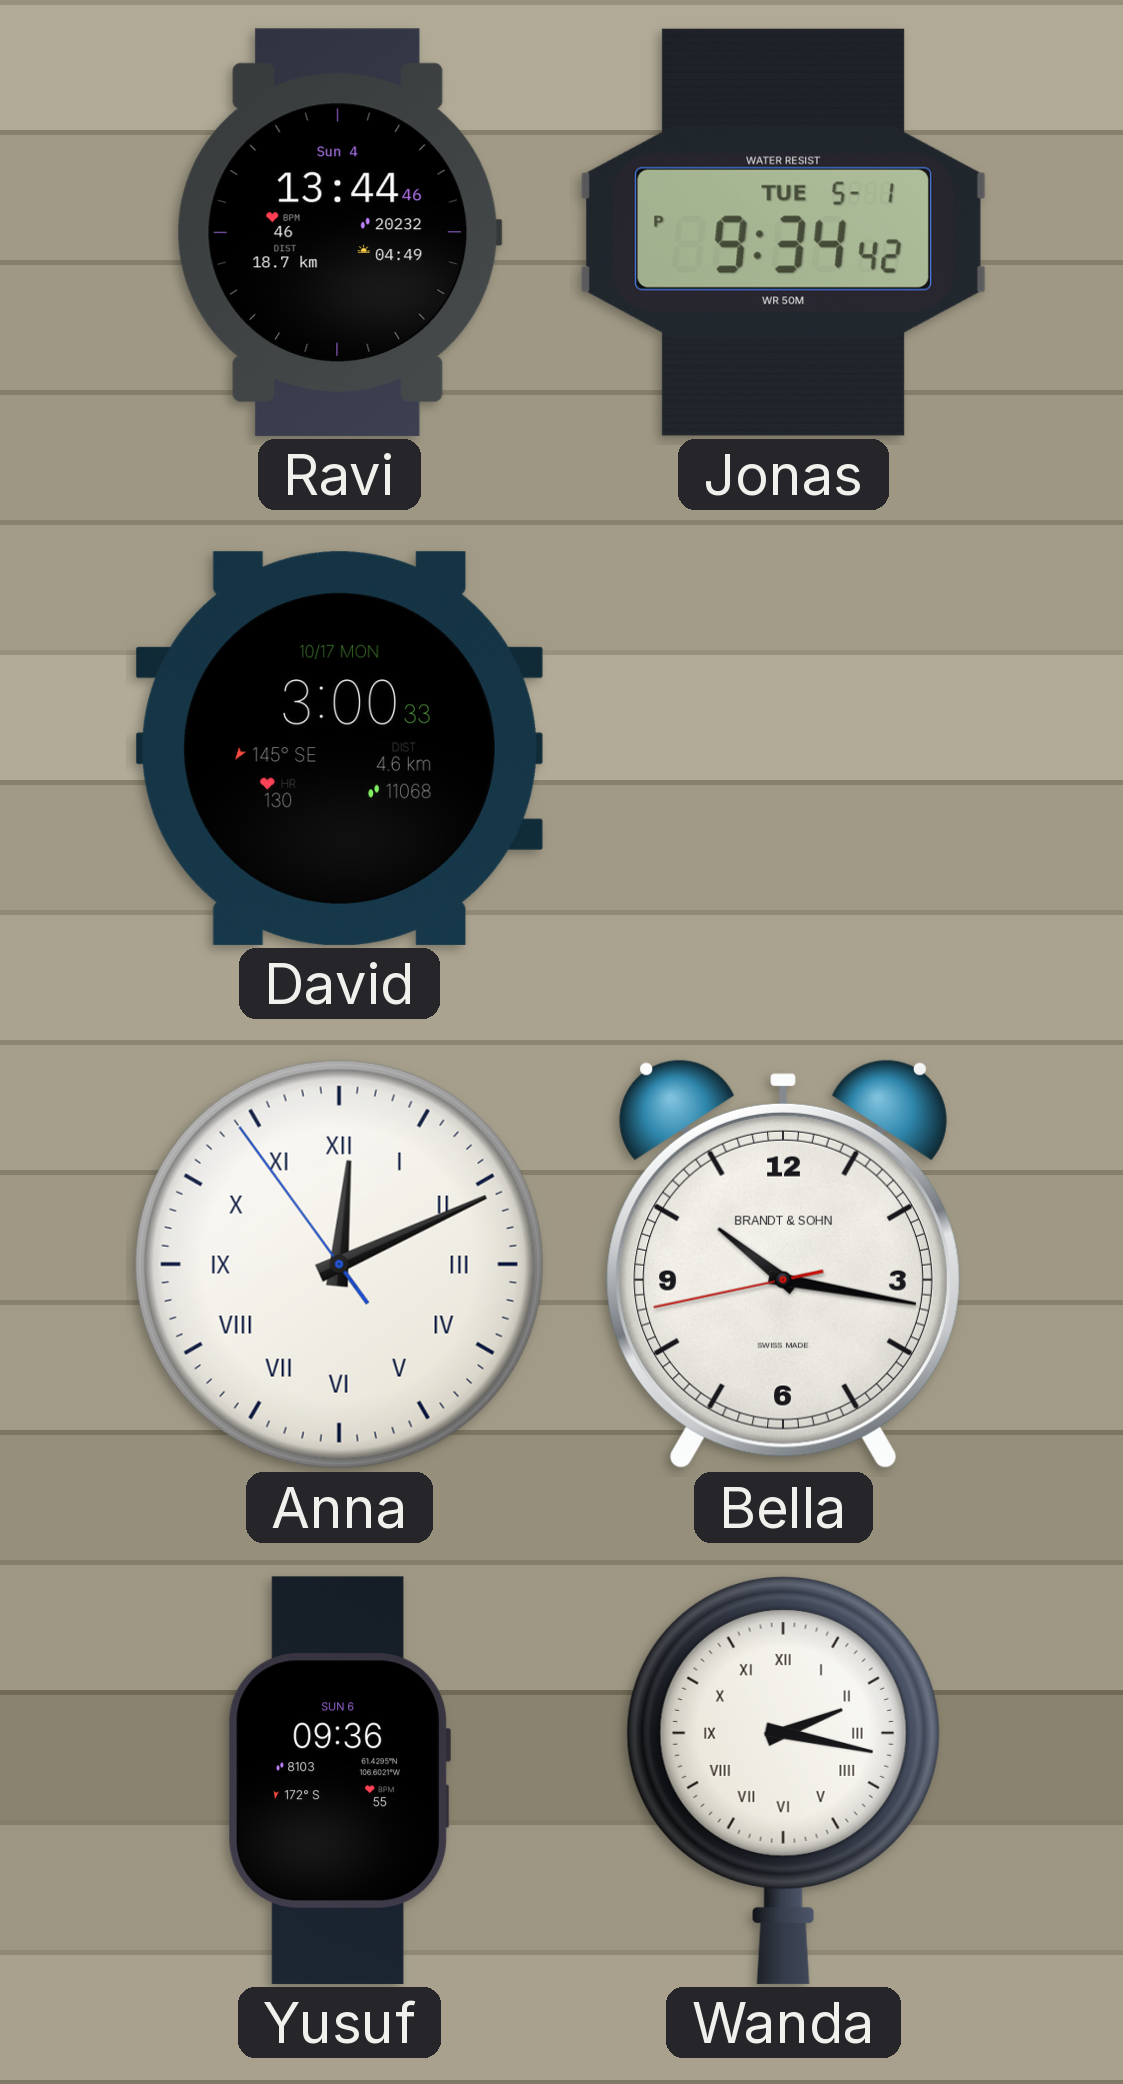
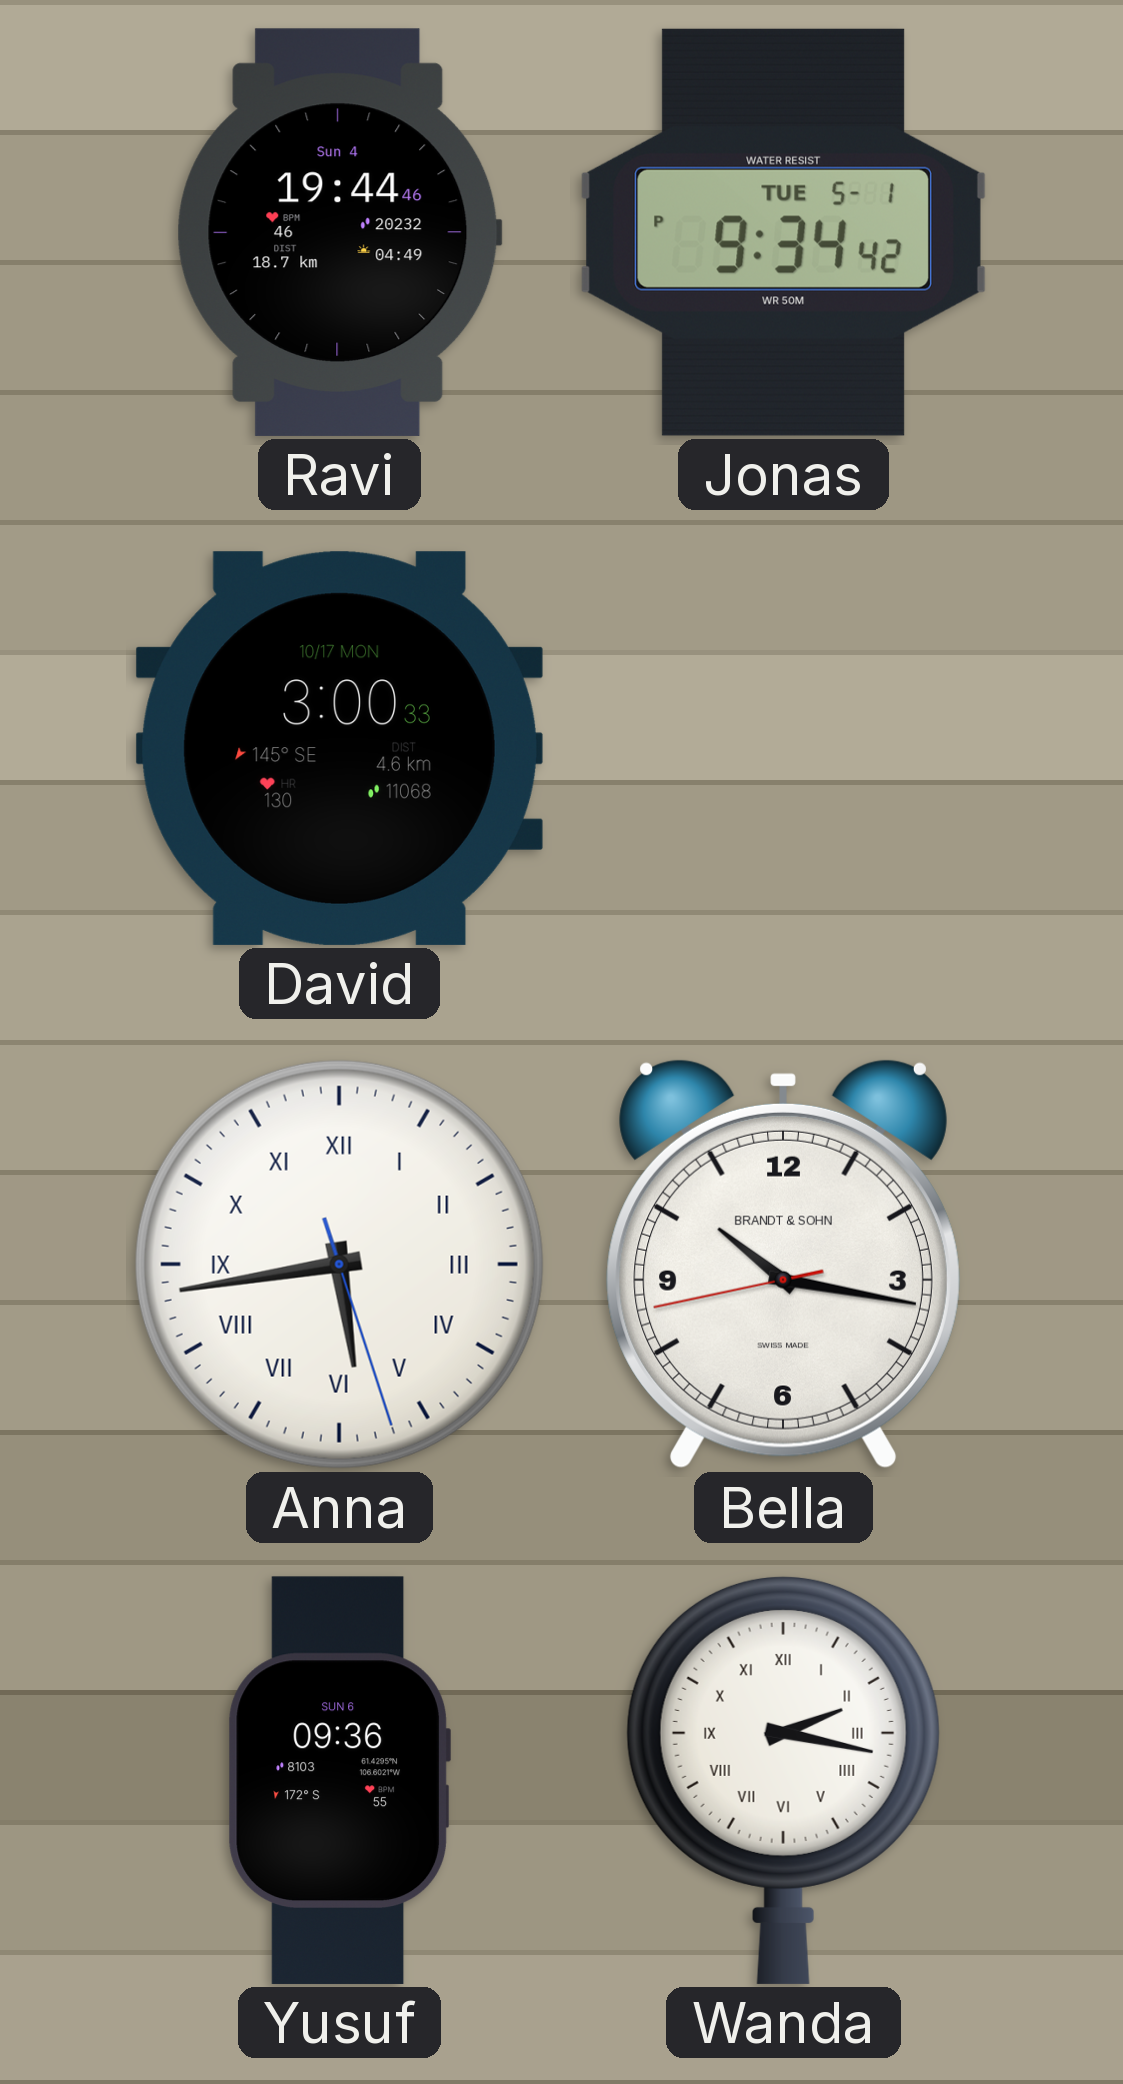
Ravi: 13:44 -> 19:44
Anna: 12:10 -> 5:43
